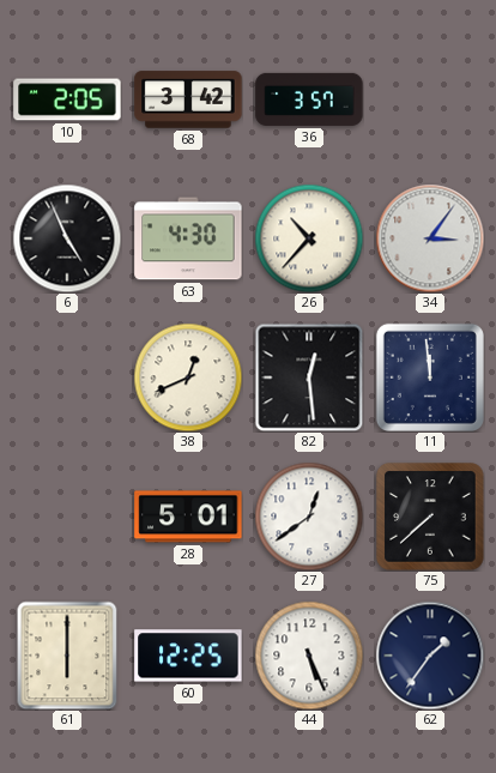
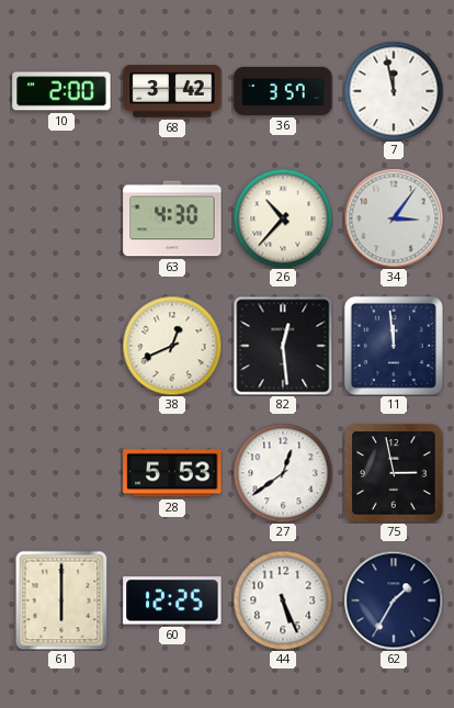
10: 2:05 -> 2:00
7: none -> 11:58
6: 4:56 -> none
28: 5:01 -> 5:53
75: 7:38 -> 2:58
62: 1:36 -> 1:35
